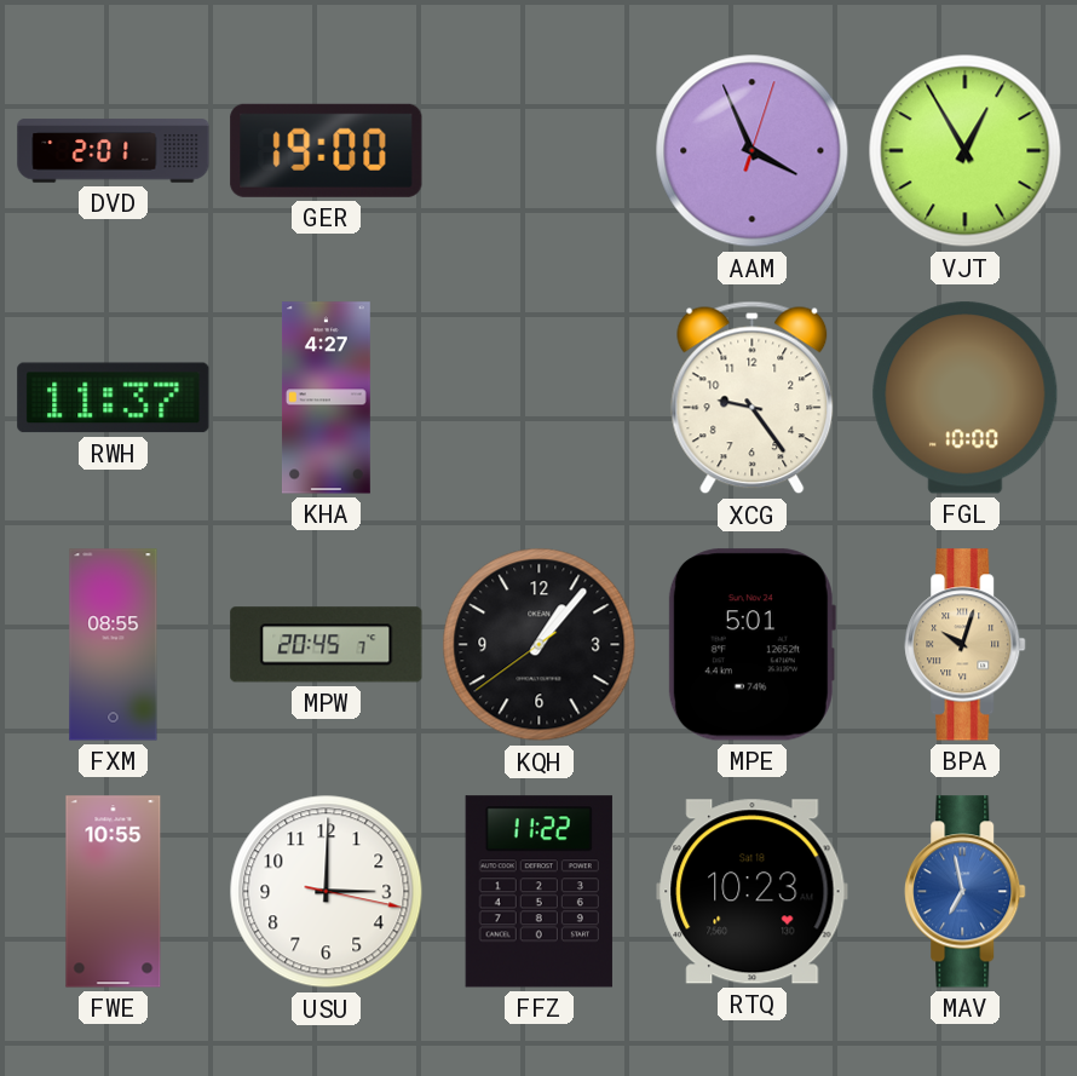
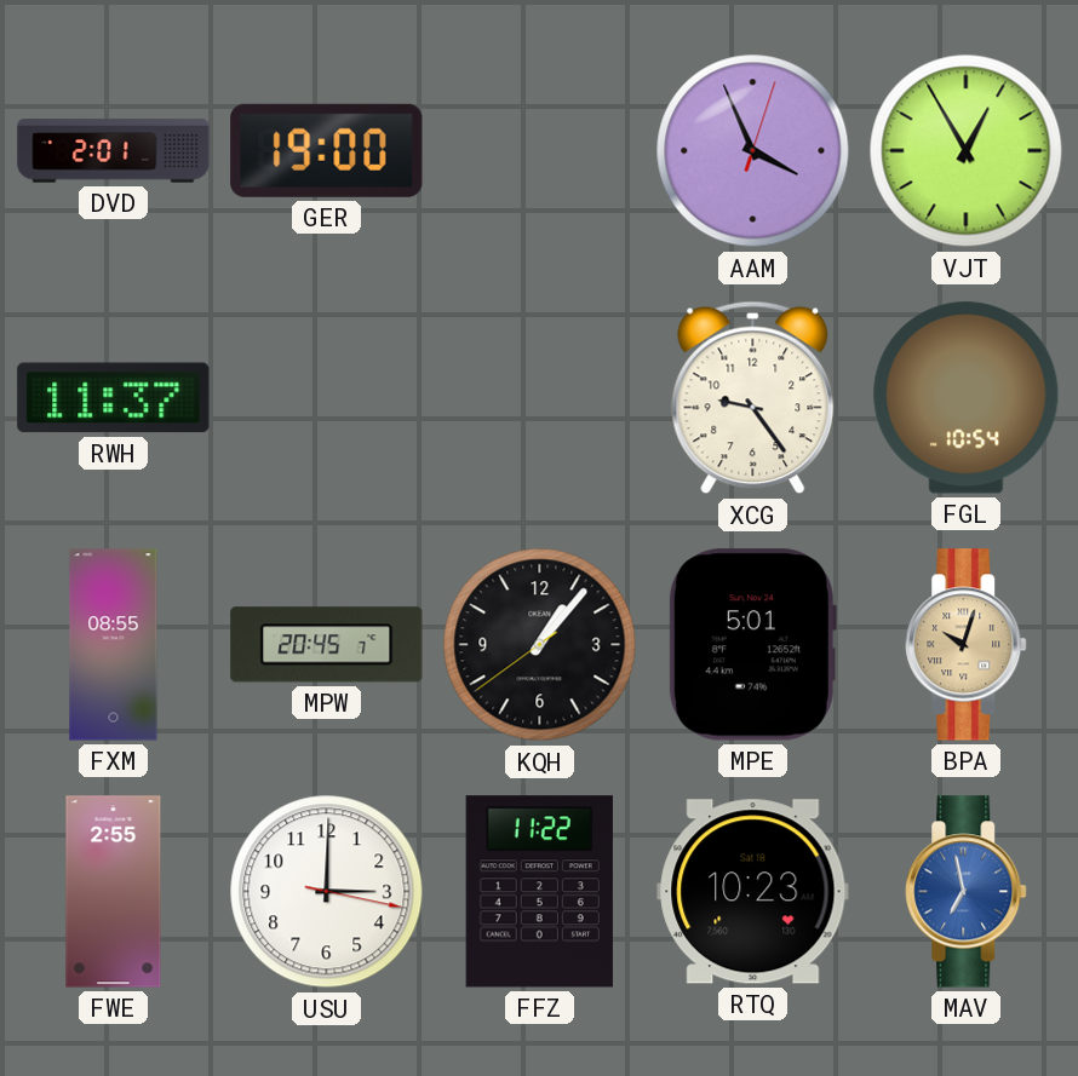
KHA: 4:27 -> none
FGL: 10:00 -> 10:54
FWE: 10:55 -> 2:55
